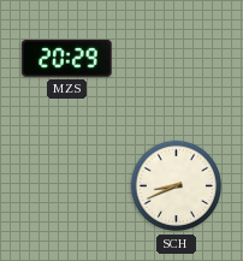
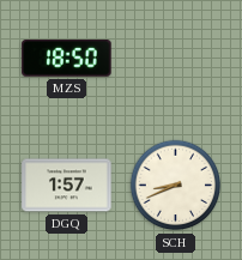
MZS: 20:29 -> 18:50
DGQ: none -> 1:57
